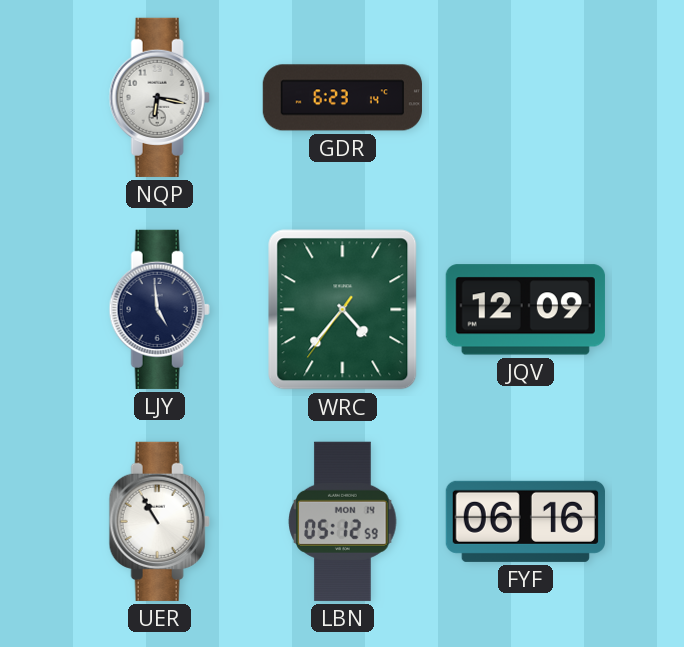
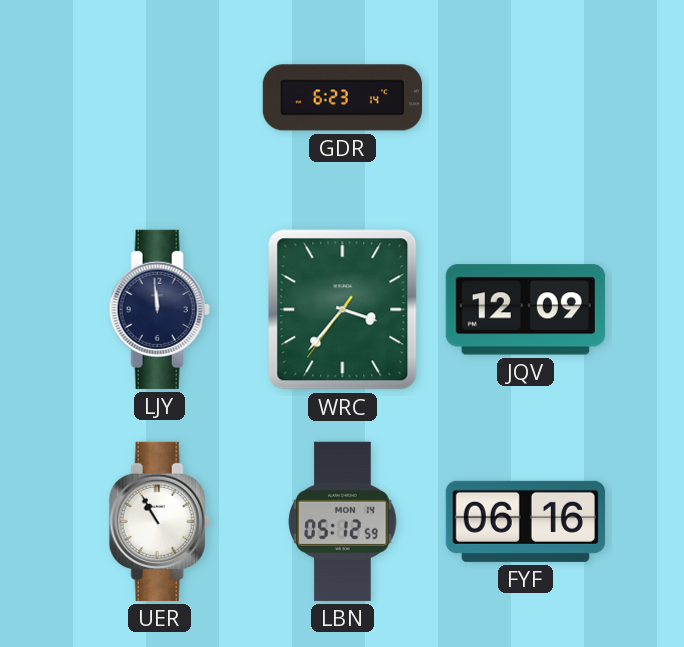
NQP: 6:17 -> none
LJY: 4:59 -> 11:59
WRC: 4:36 -> 3:36
